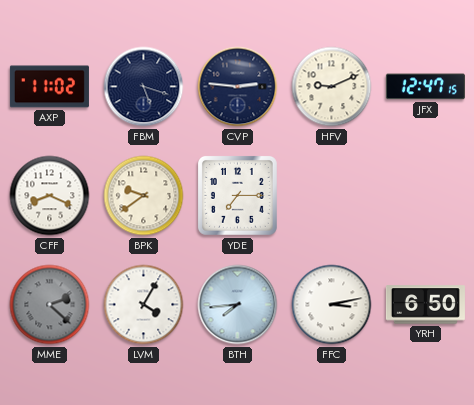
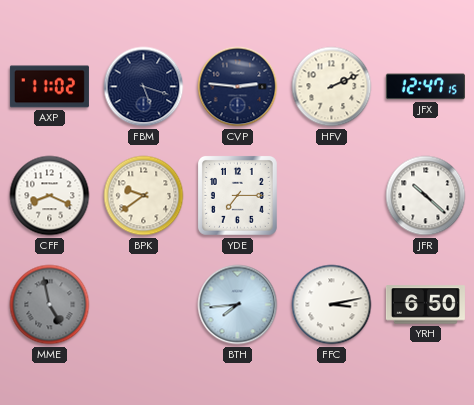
HFV: 9:11 -> 2:11
JFR: none -> 10:22
MME: 2:22 -> 4:58
LVM: 4:05 -> none
